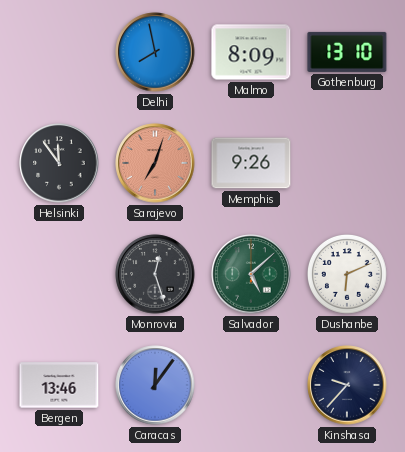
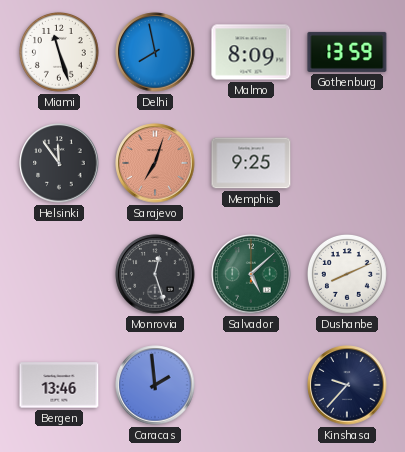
Miami: none -> 11:27
Gothenburg: 13:10 -> 13:59
Memphis: 9:26 -> 9:25
Dushanbe: 6:11 -> 8:11
Caracas: 12:06 -> 1:59
